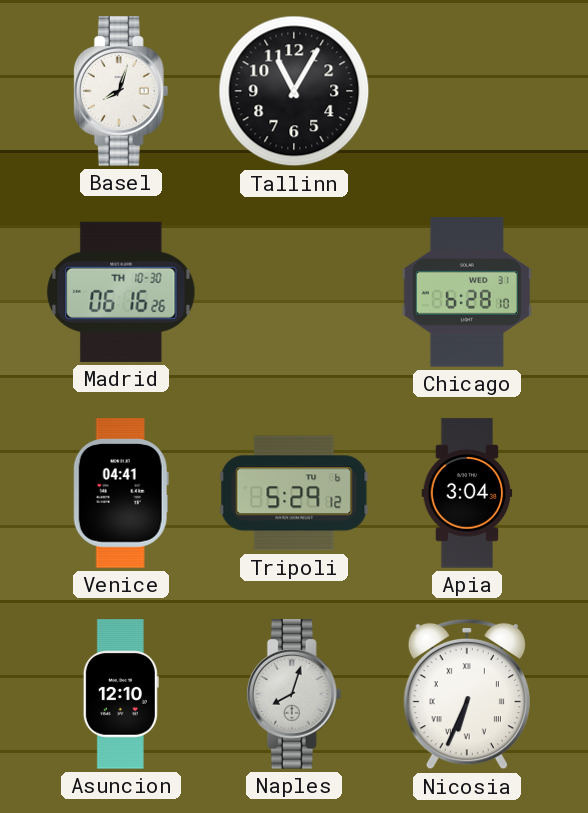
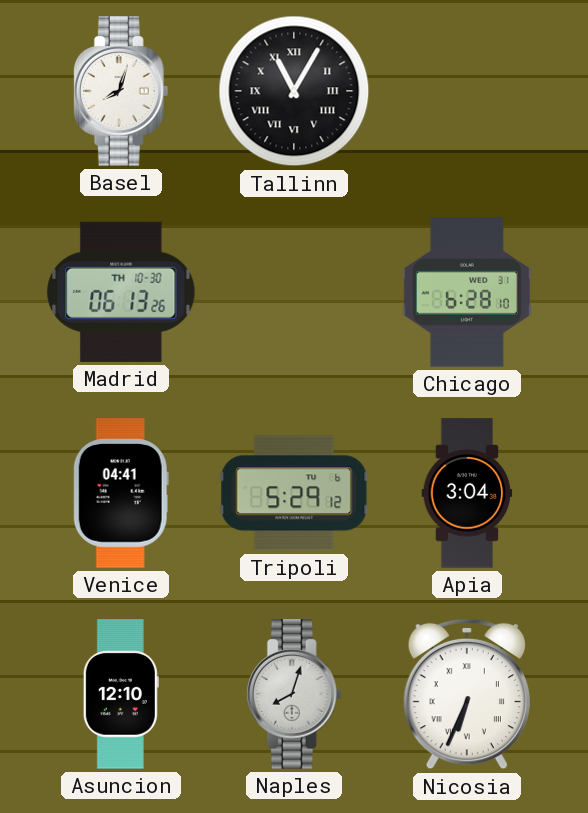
Tallinn numerals: Arabic -> Roman
Madrid: 06:16 -> 06:13
